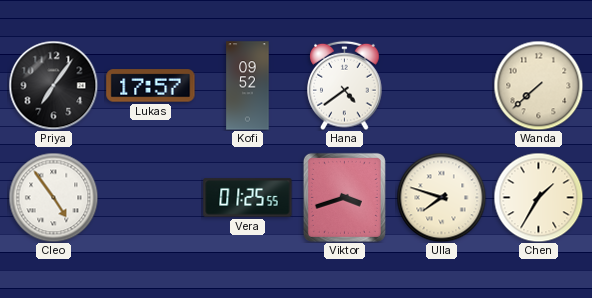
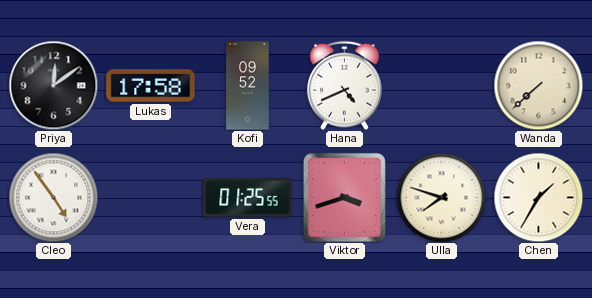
Priya: 7:06 -> 12:09
Lukas: 17:57 -> 17:58
Hana: 4:39 -> 4:41
